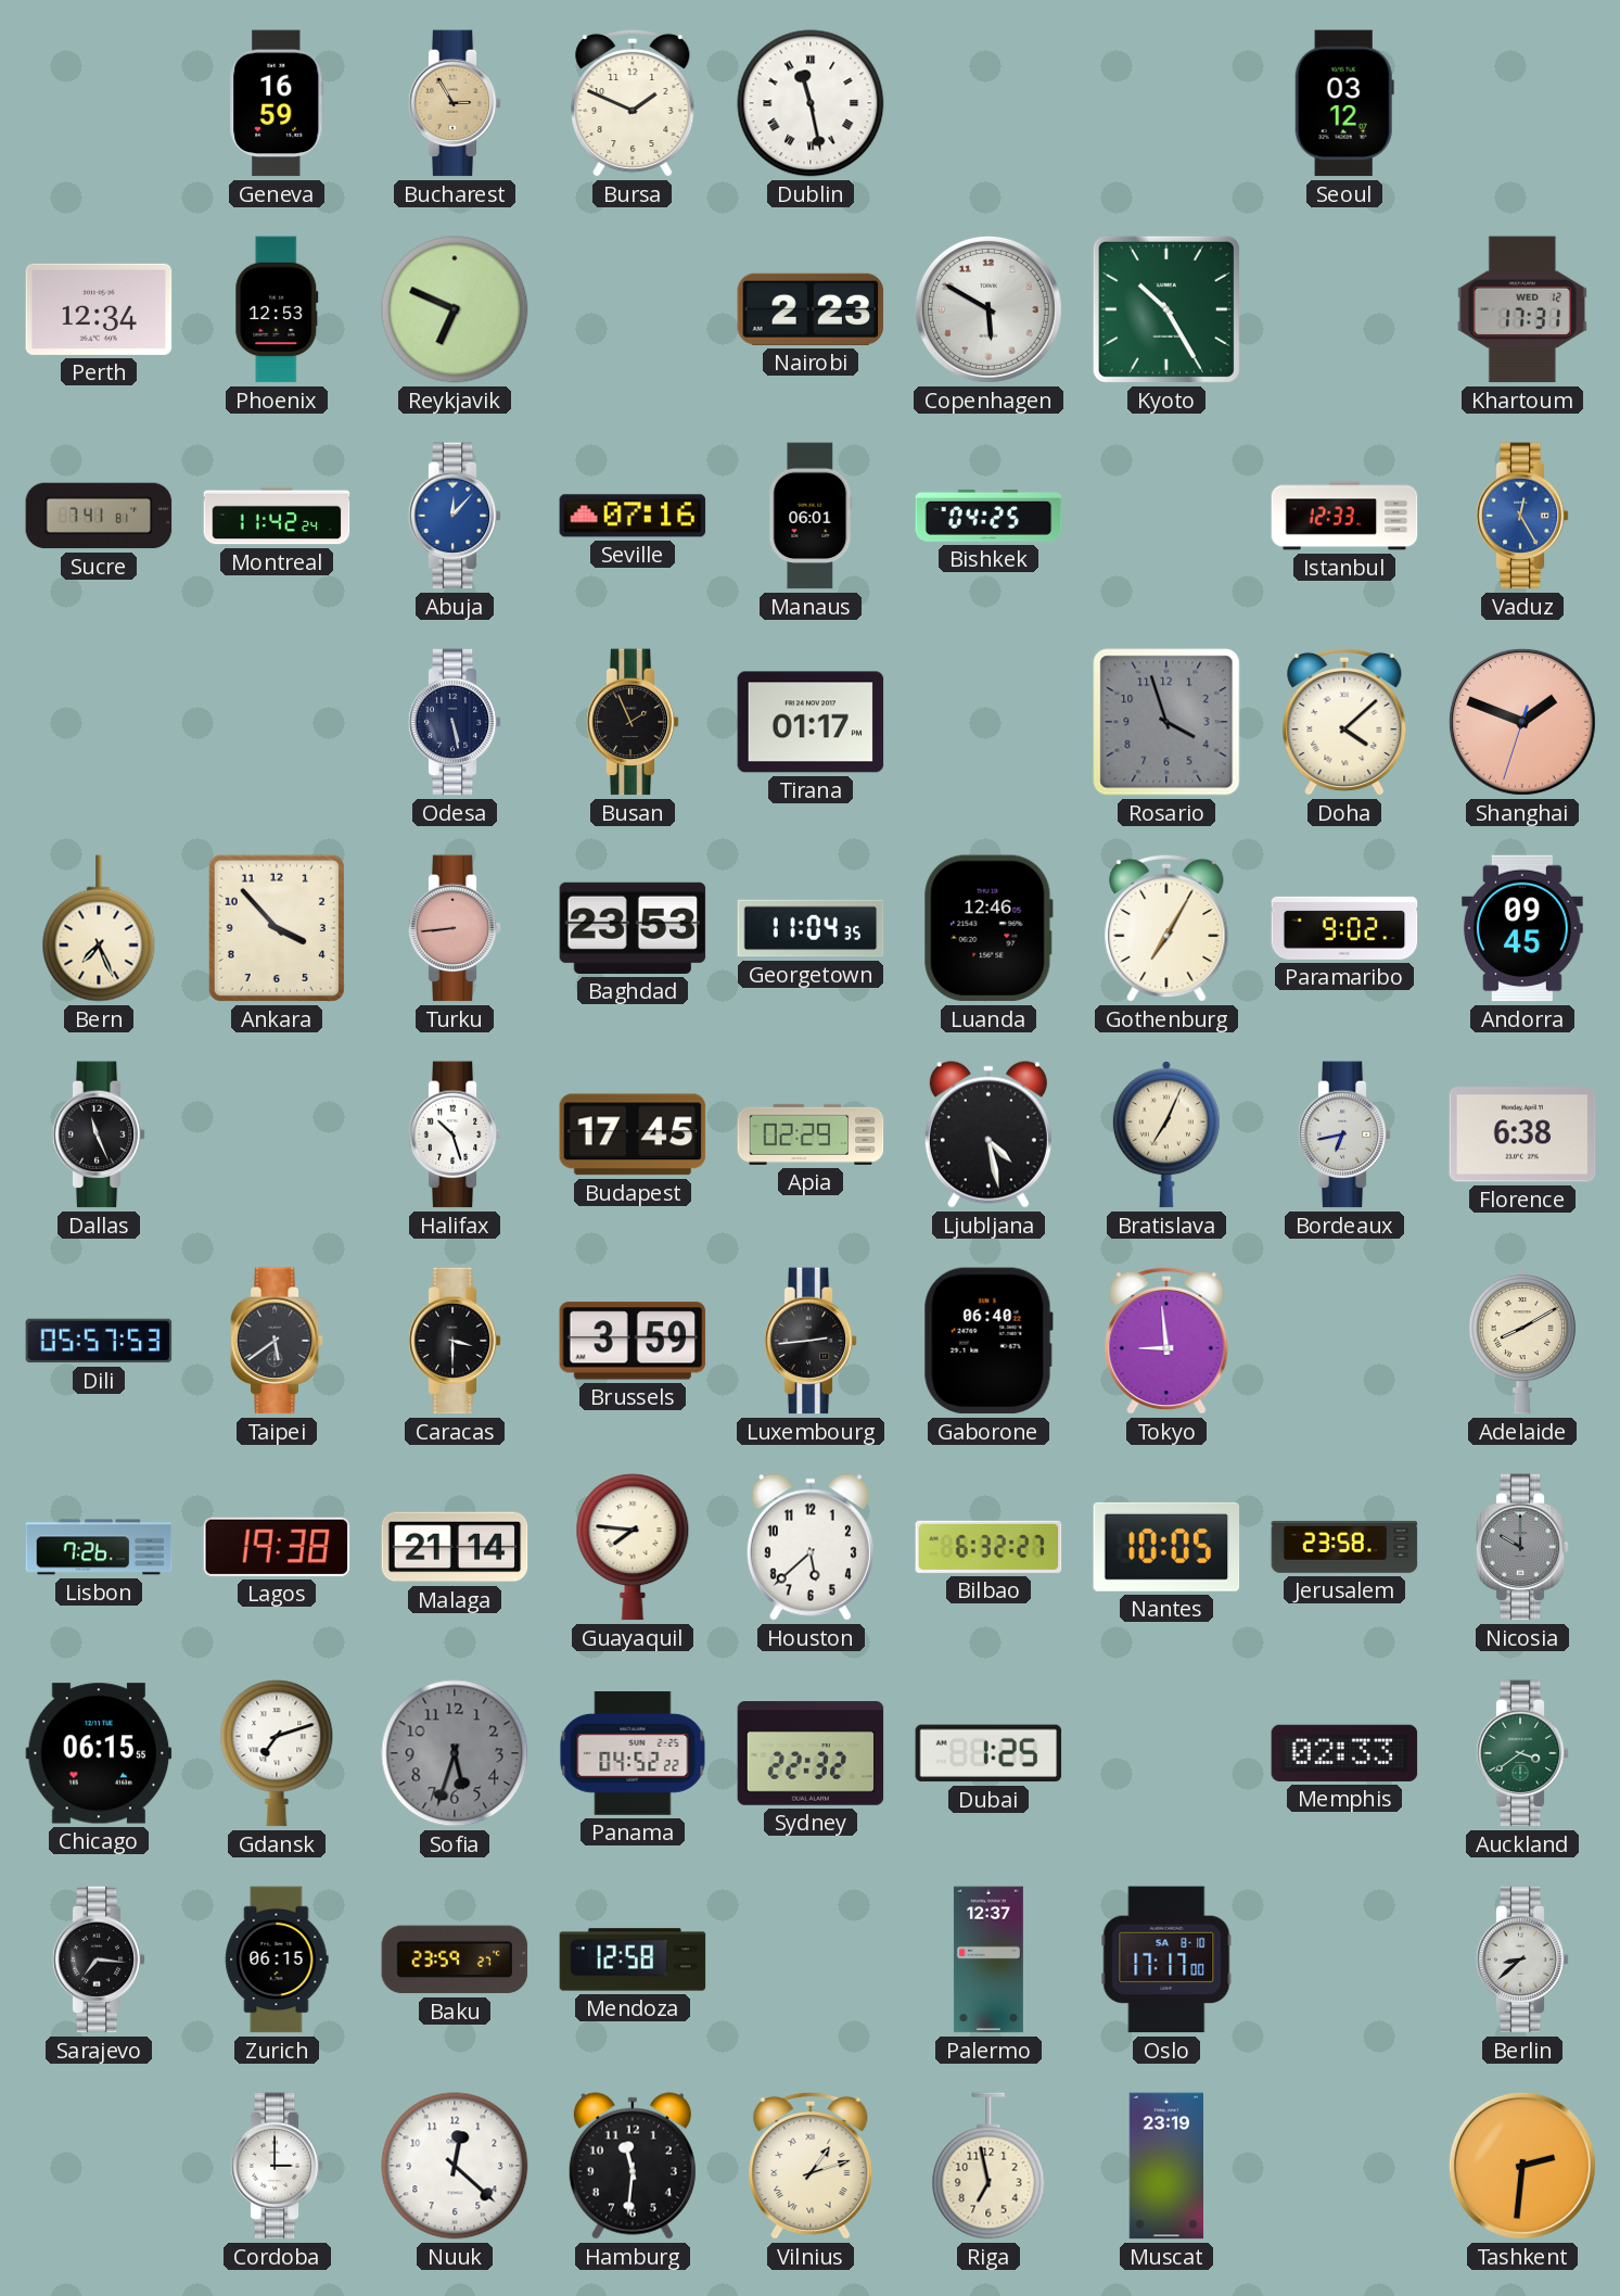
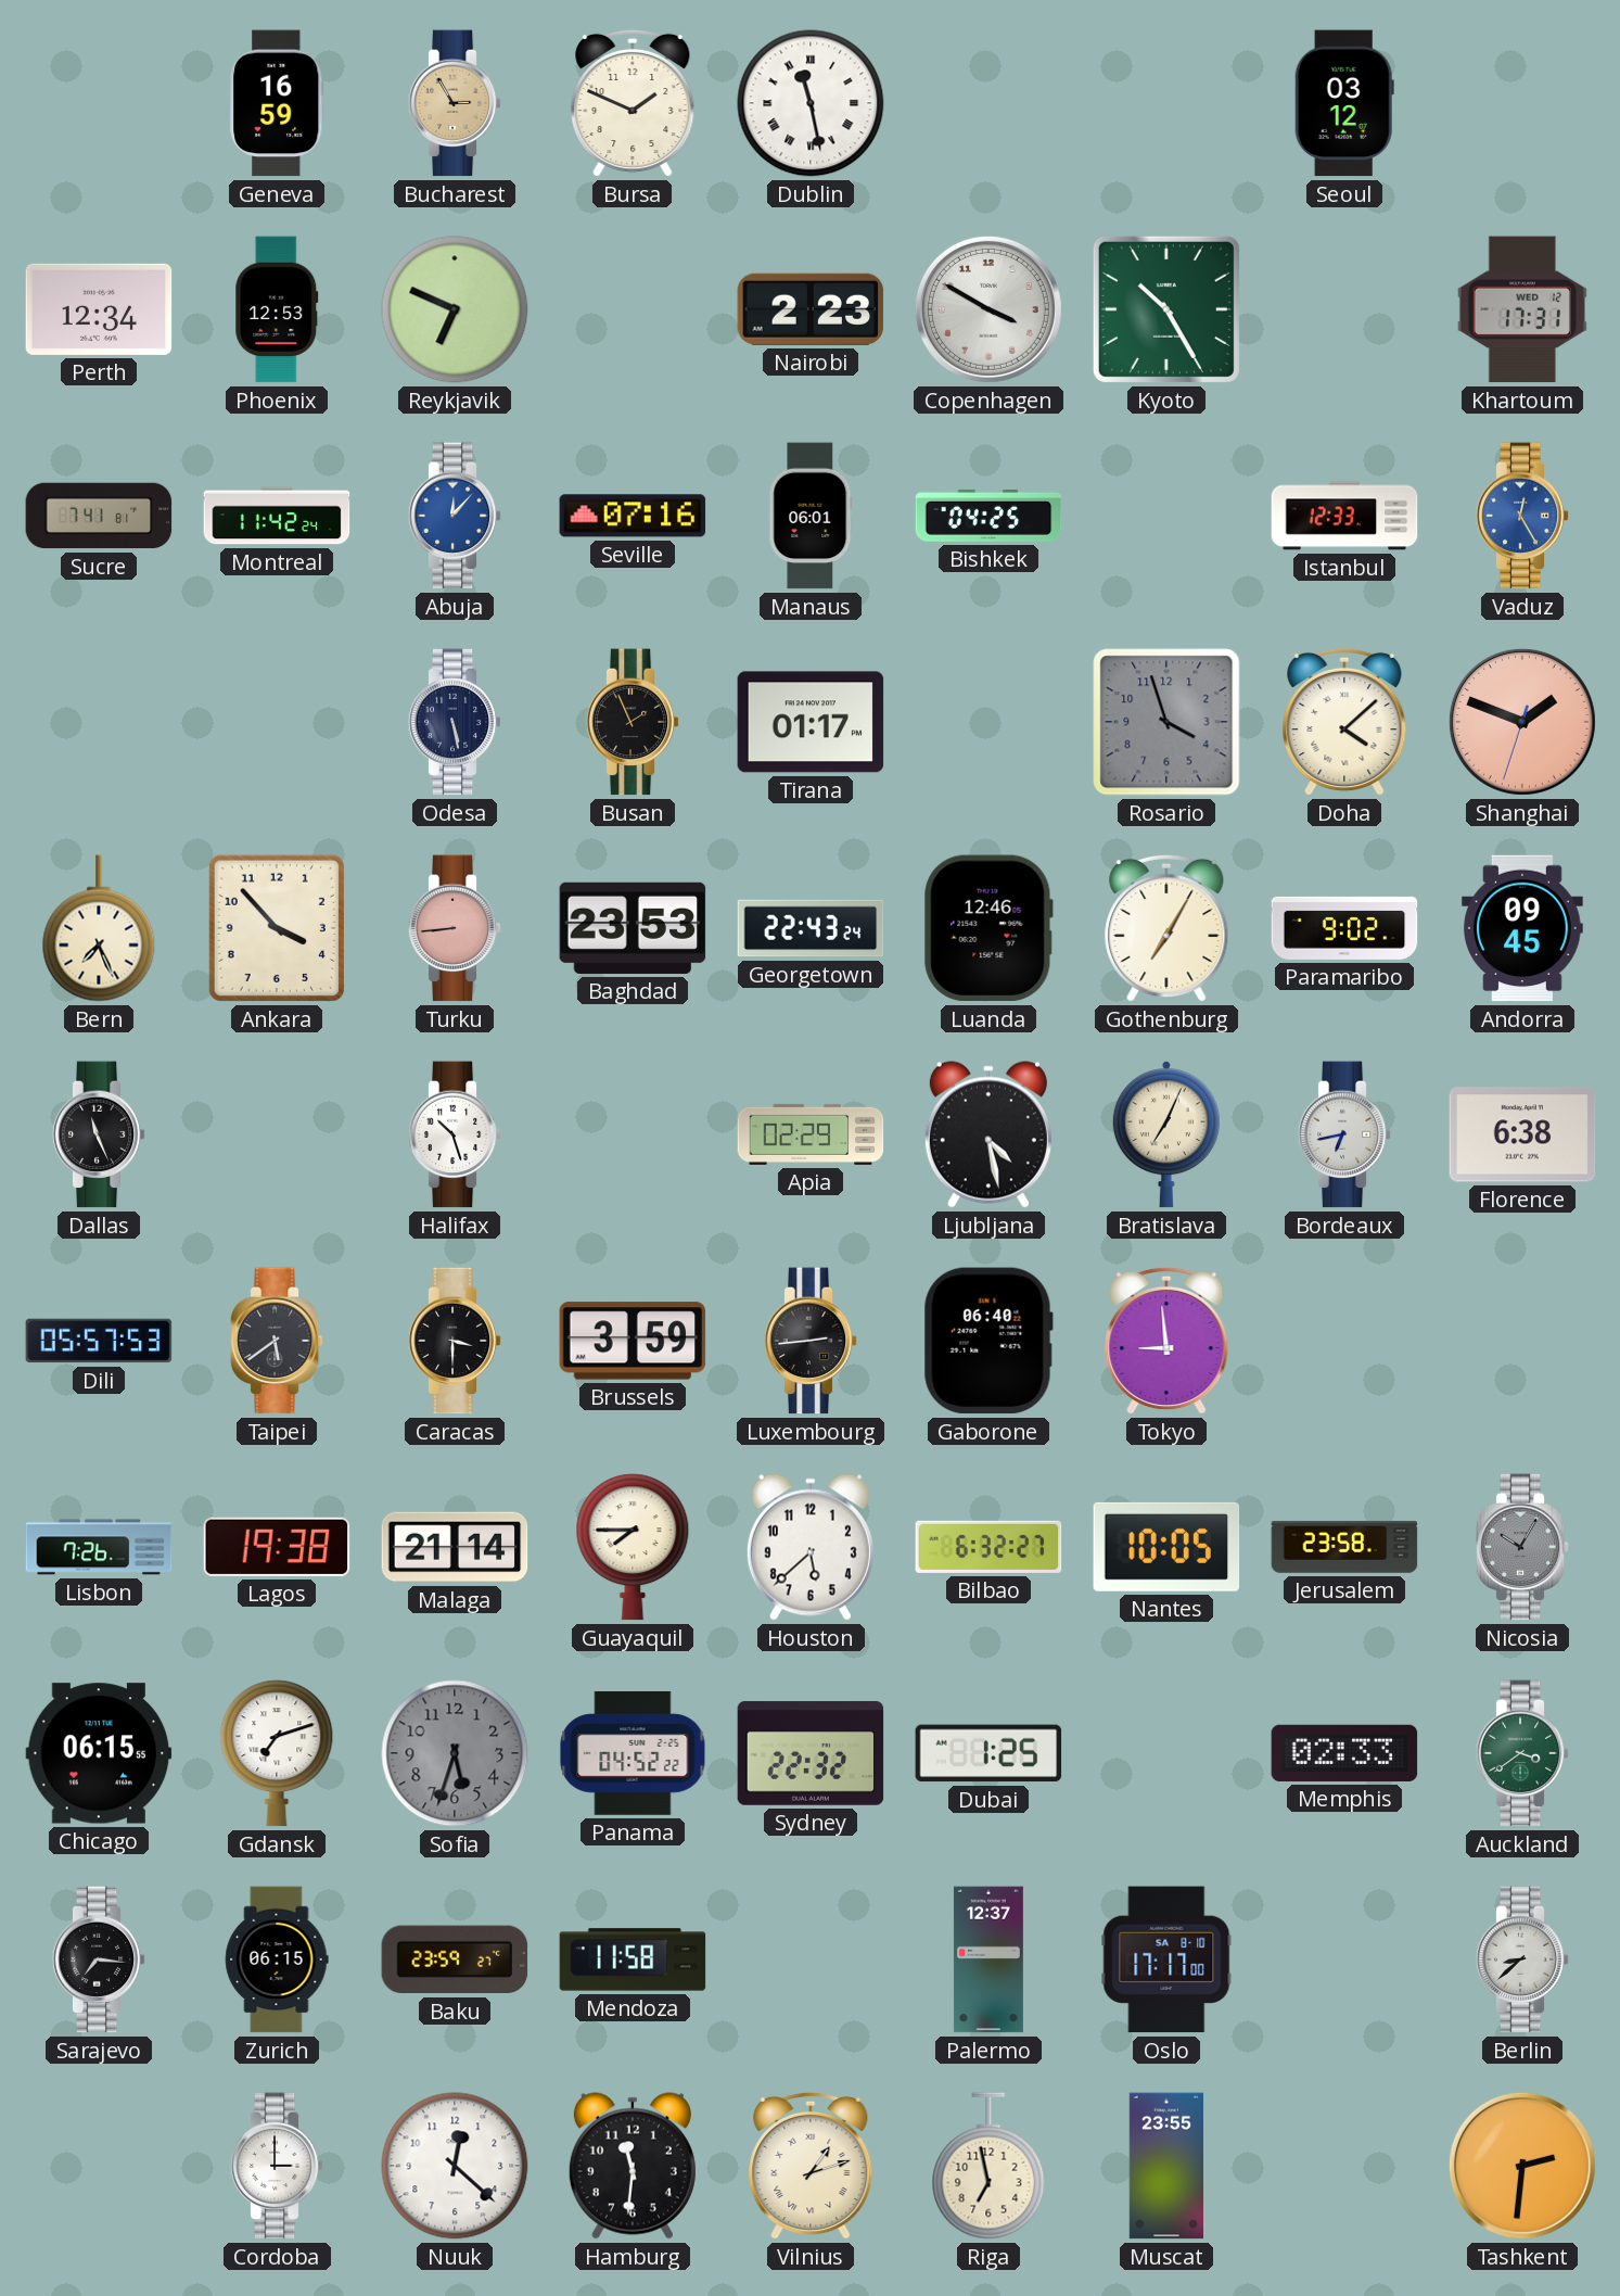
Copenhagen: 5:50 -> 3:50
Georgetown: 11:04 -> 22:43
Budapest: 17:45 -> none
Adelaide: 8:10 -> none
Guayaquil: 7:46 -> 7:45
Nicosia: 10:00 -> 10:05
Mendoza: 12:58 -> 11:58
Muscat: 23:19 -> 23:55
